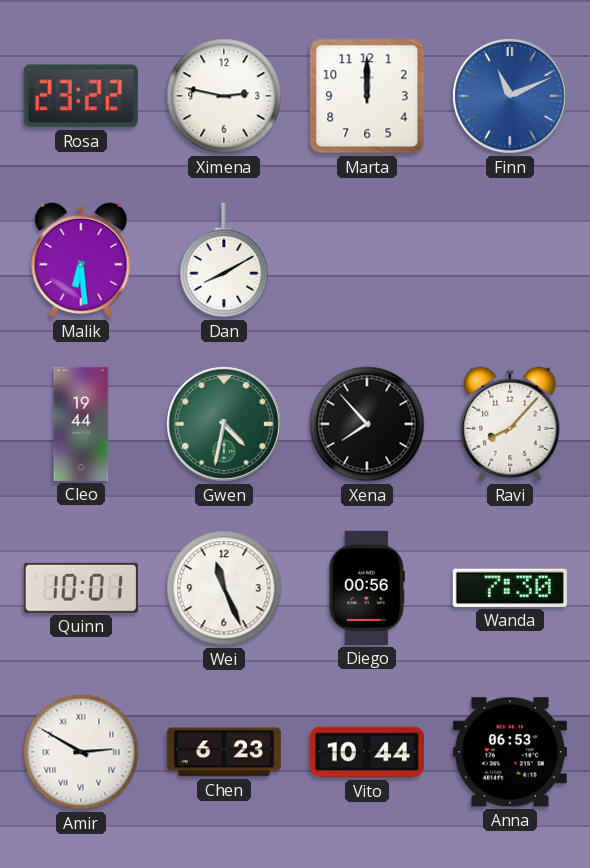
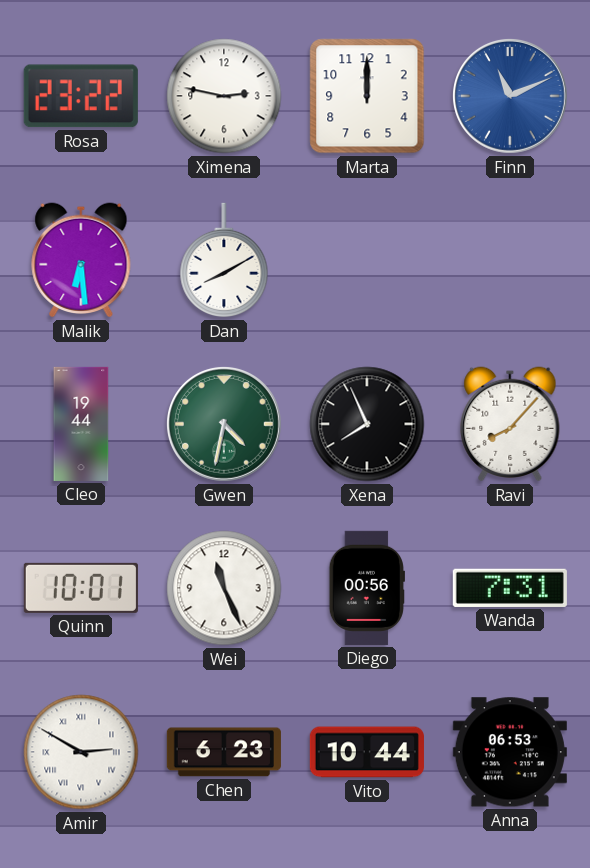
Xena: 7:53 -> 7:56
Wanda: 7:30 -> 7:31
